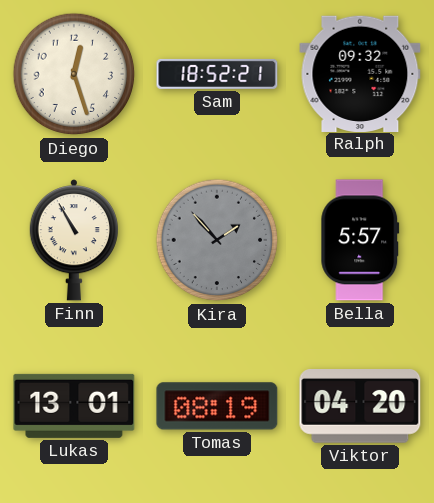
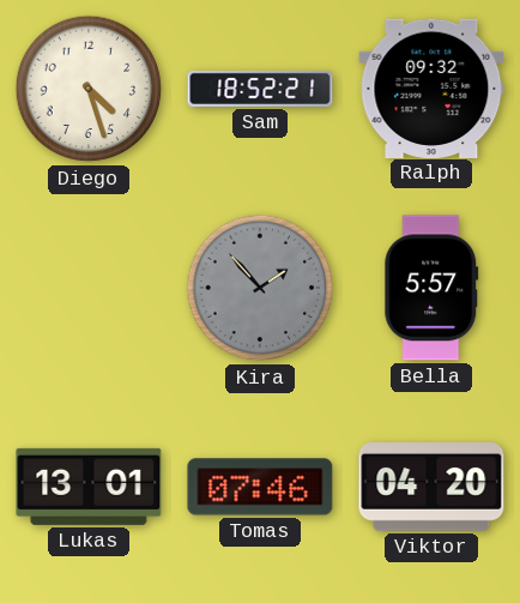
Diego: 12:27 -> 4:27
Finn: 10:55 -> none
Tomas: 08:19 -> 07:46
